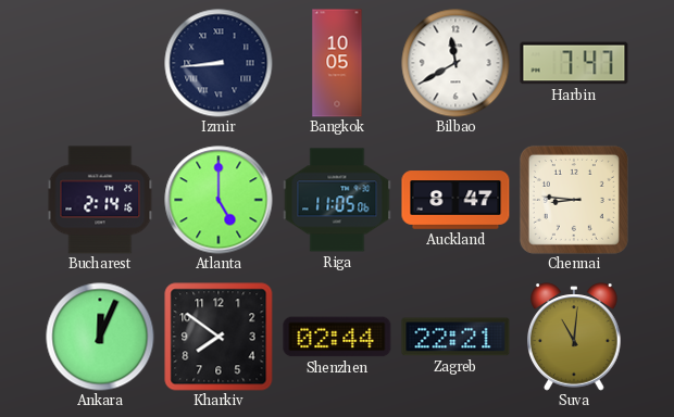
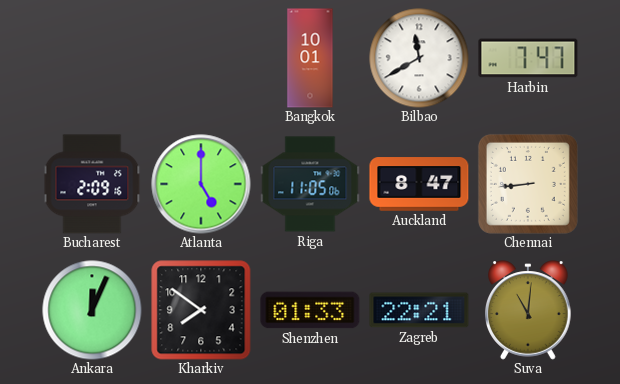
Izmir: 8:44 -> none
Bangkok: 10:05 -> 10:01
Bucharest: 2:14 -> 2:09
Chennai: 8:46 -> 8:44
Shenzhen: 02:44 -> 01:33
